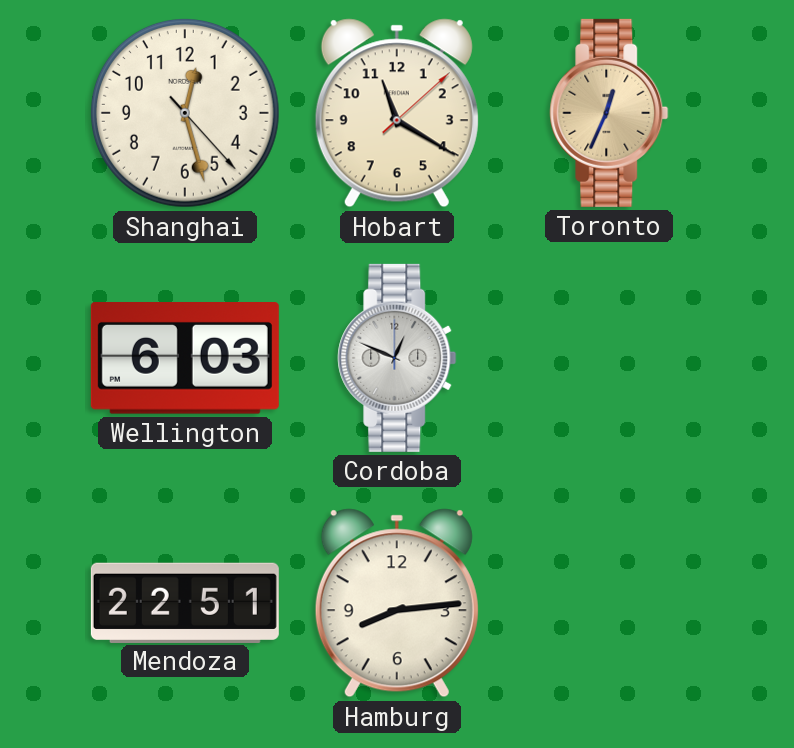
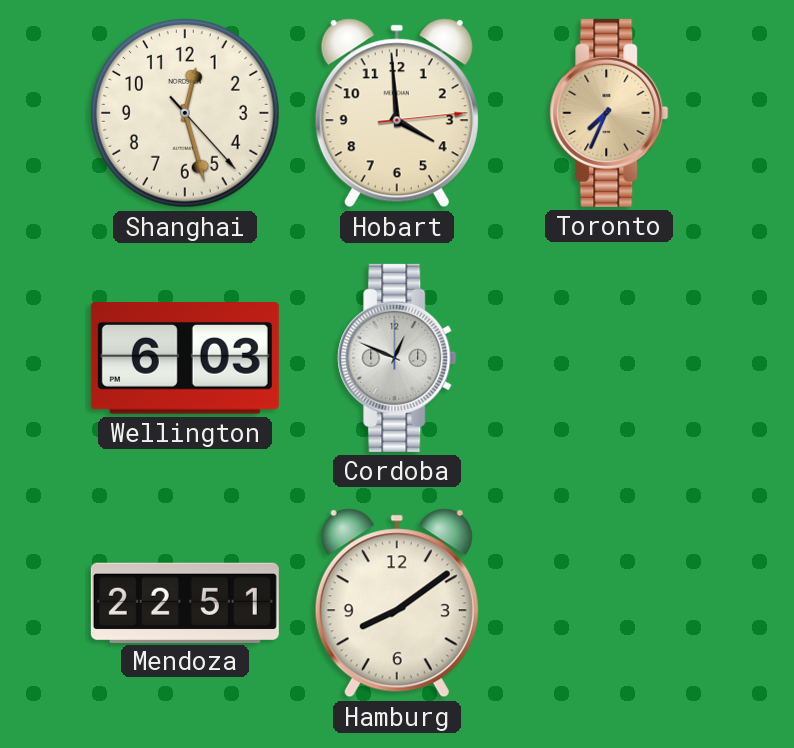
Hobart: 11:20 -> 3:59
Toronto: 12:34 -> 7:34
Hamburg: 8:14 -> 8:09
